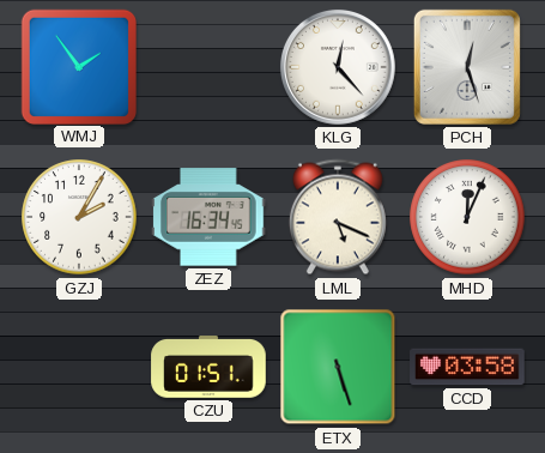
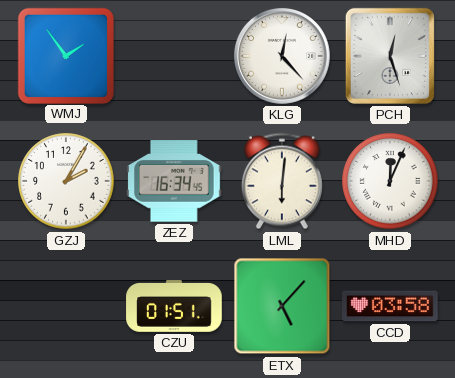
LML: 5:19 -> 6:01
ETX: 5:27 -> 5:07
